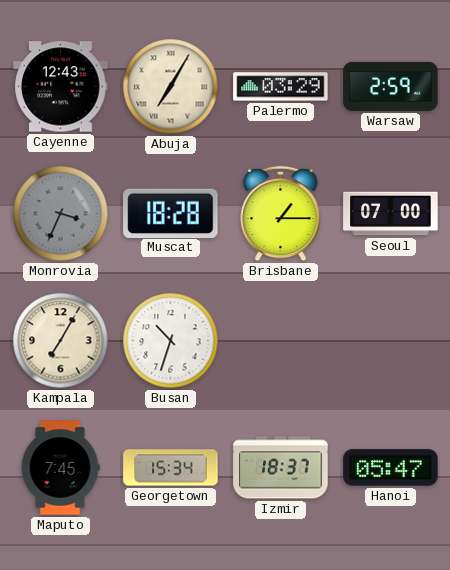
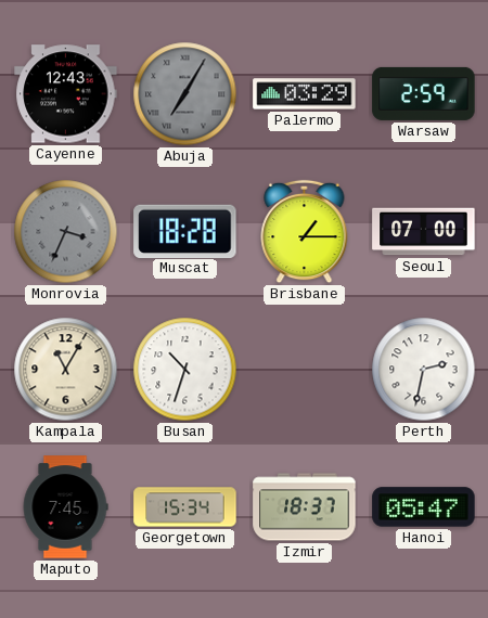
Abuja dial: cream -> grey
Kampala: 7:05 -> 11:05
Perth: none -> 2:32
